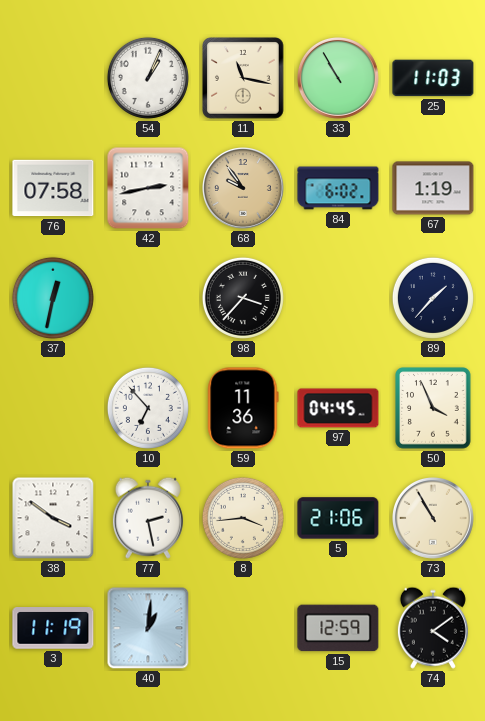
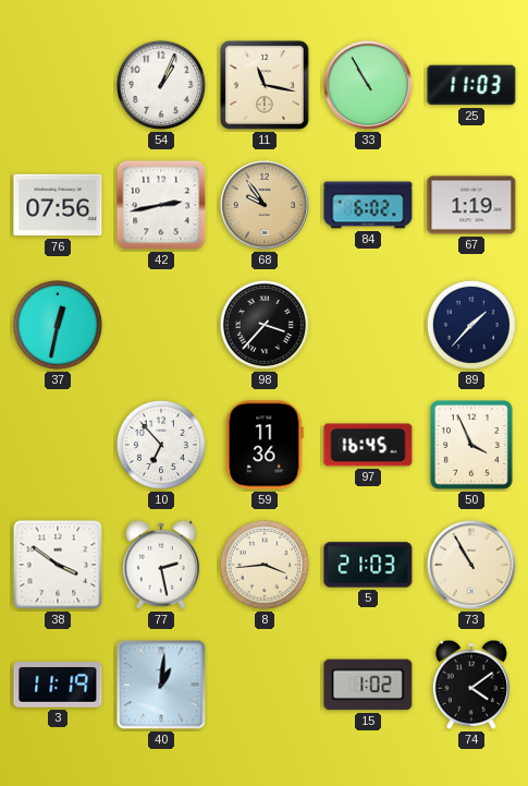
76: 07:58 -> 07:56
97: 04:45 -> 16:45
5: 21:06 -> 21:03
15: 12:59 -> 1:02
